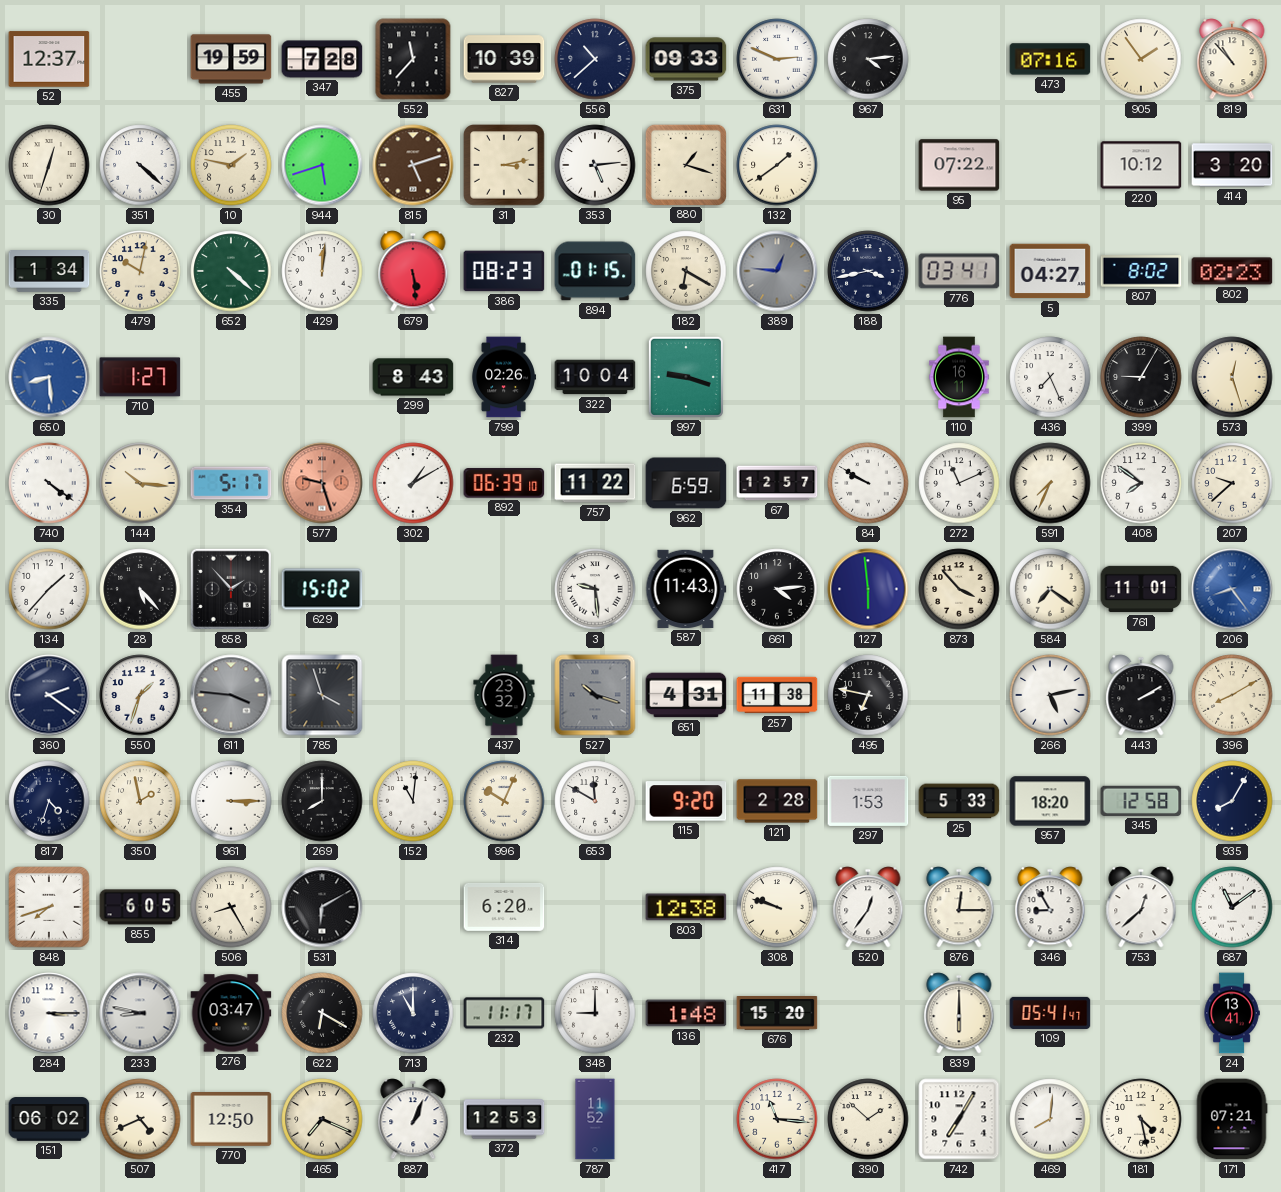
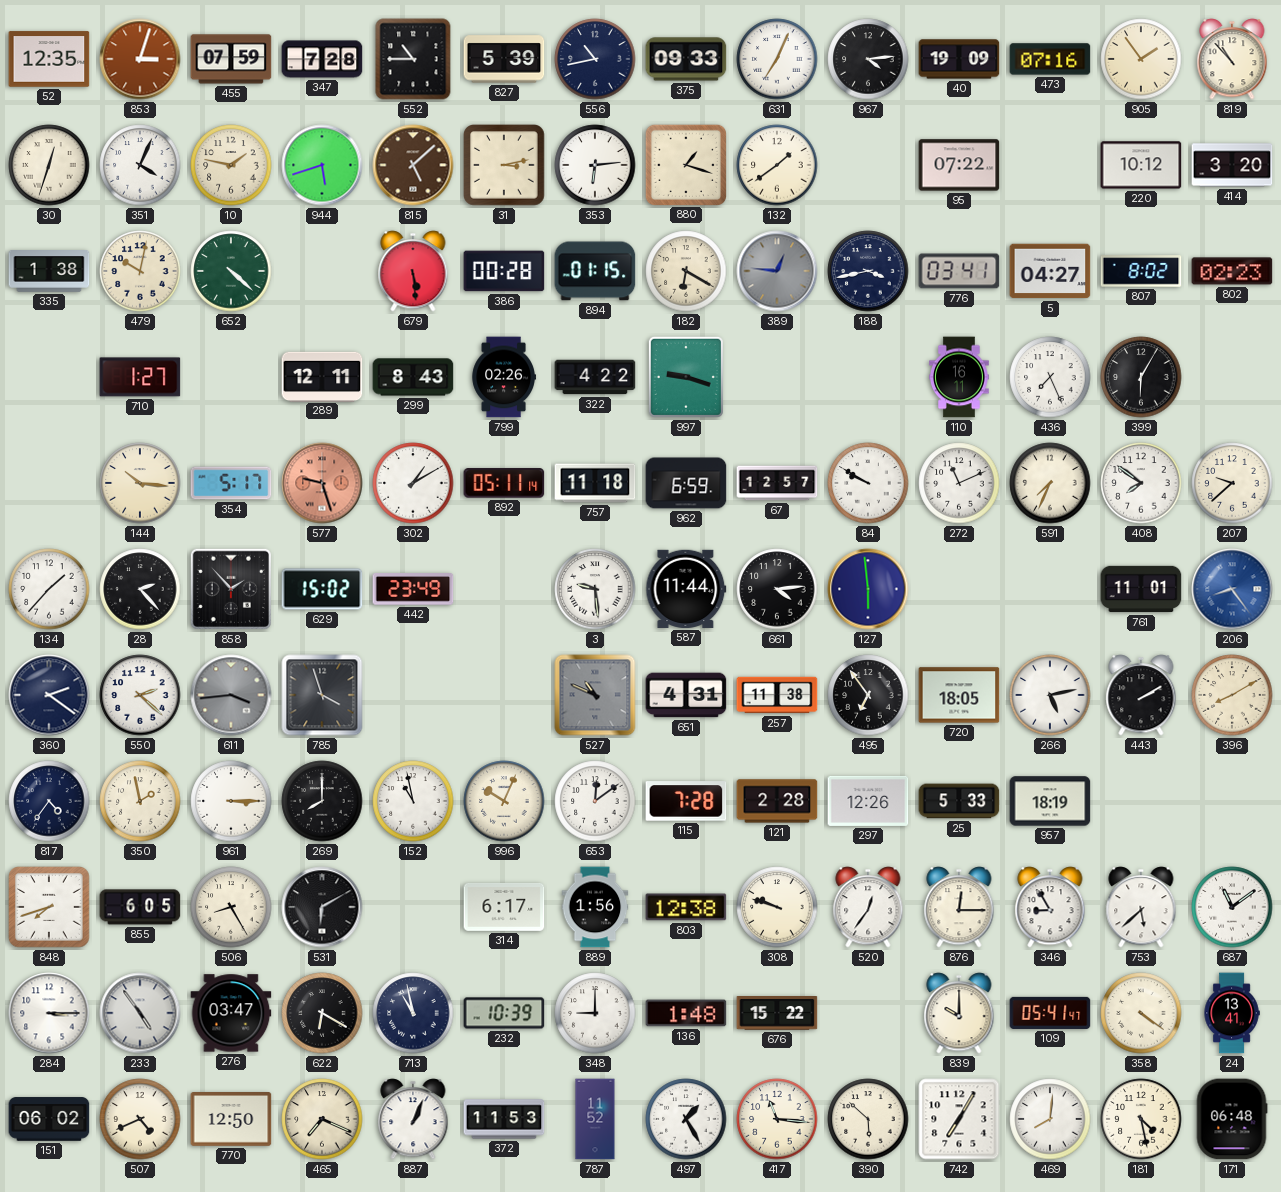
52: 12:37 -> 12:35
853: none -> 3:03
455: 19:59 -> 07:59
552: 11:37 -> 10:45
827: 10:39 -> 5:39
556: 10:38 -> 10:43
631: 2:49 -> 7:04
40: none -> 19:09
351: 4:22 -> 4:04
815: 5:12 -> 5:08
353: 5:14 -> 6:14
335: 1:34 -> 1:38
429: 12:01 -> none
386: 08:23 -> 00:28
650: 8:29 -> none
289: none -> 12:11
322: 10:04 -> 4:22
399: 9:05 -> 6:05
573: 12:27 -> none
740: 4:21 -> none
892: 06:39 -> 05:11
757: 11:22 -> 11:18
28: 5:23 -> 2:23
442: none -> 23:49
587: 11:43 -> 11:44
873: 3:53 -> none
584: 7:21 -> none
550: 1:33 -> 2:22
611: 3:46 -> 3:44
437: 23:32 -> none
527: 10:18 -> 10:49
495: 6:47 -> 6:54
720: none -> 18:05
817: 4:33 -> 4:36
152: 11:01 -> 10:58
653: 11:50 -> 12:09
115: 9:20 -> 7:28
297: 1:53 -> 12:26
957: 18:20 -> 18:19
345: 12:58 -> none
935: 8:05 -> none
314: 6:20 -> 6:17
889: none -> 1:56
753: 12:38 -> 5:38
233: 8:47 -> 4:54
713: 11:00 -> 10:58
232: 11:17 -> 10:39
676: 15:20 -> 15:22
839: 6:00 -> 10:00
358: none -> 4:21
372: 12:53 -> 11:53
497: none -> 1:25
390: 1:52 -> 5:52
171: 07:21 -> 06:48
